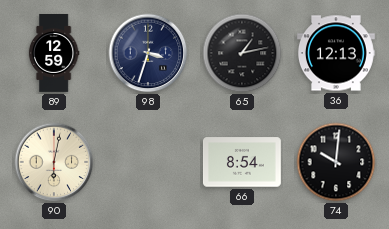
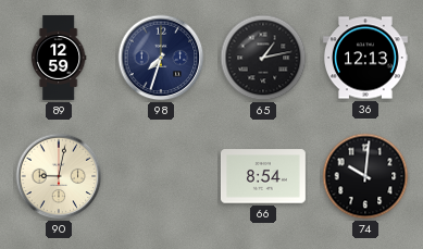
98: 3:33 -> 7:33
90: 6:02 -> 9:02
